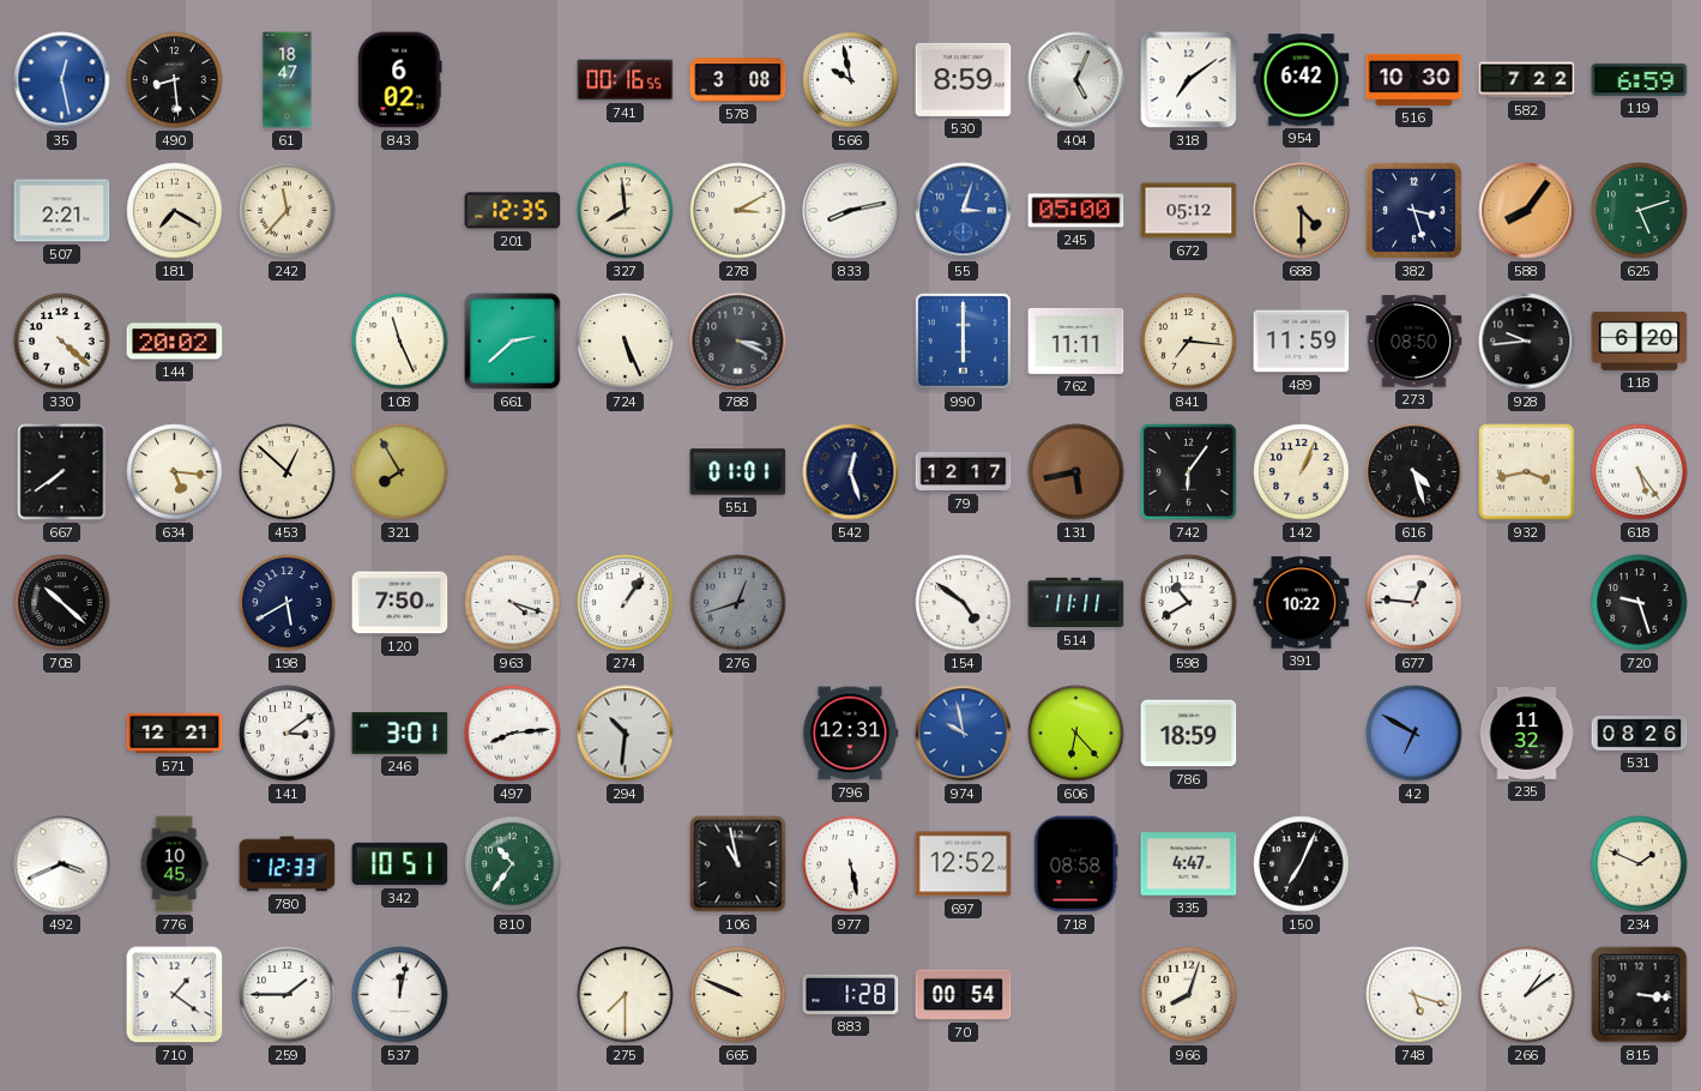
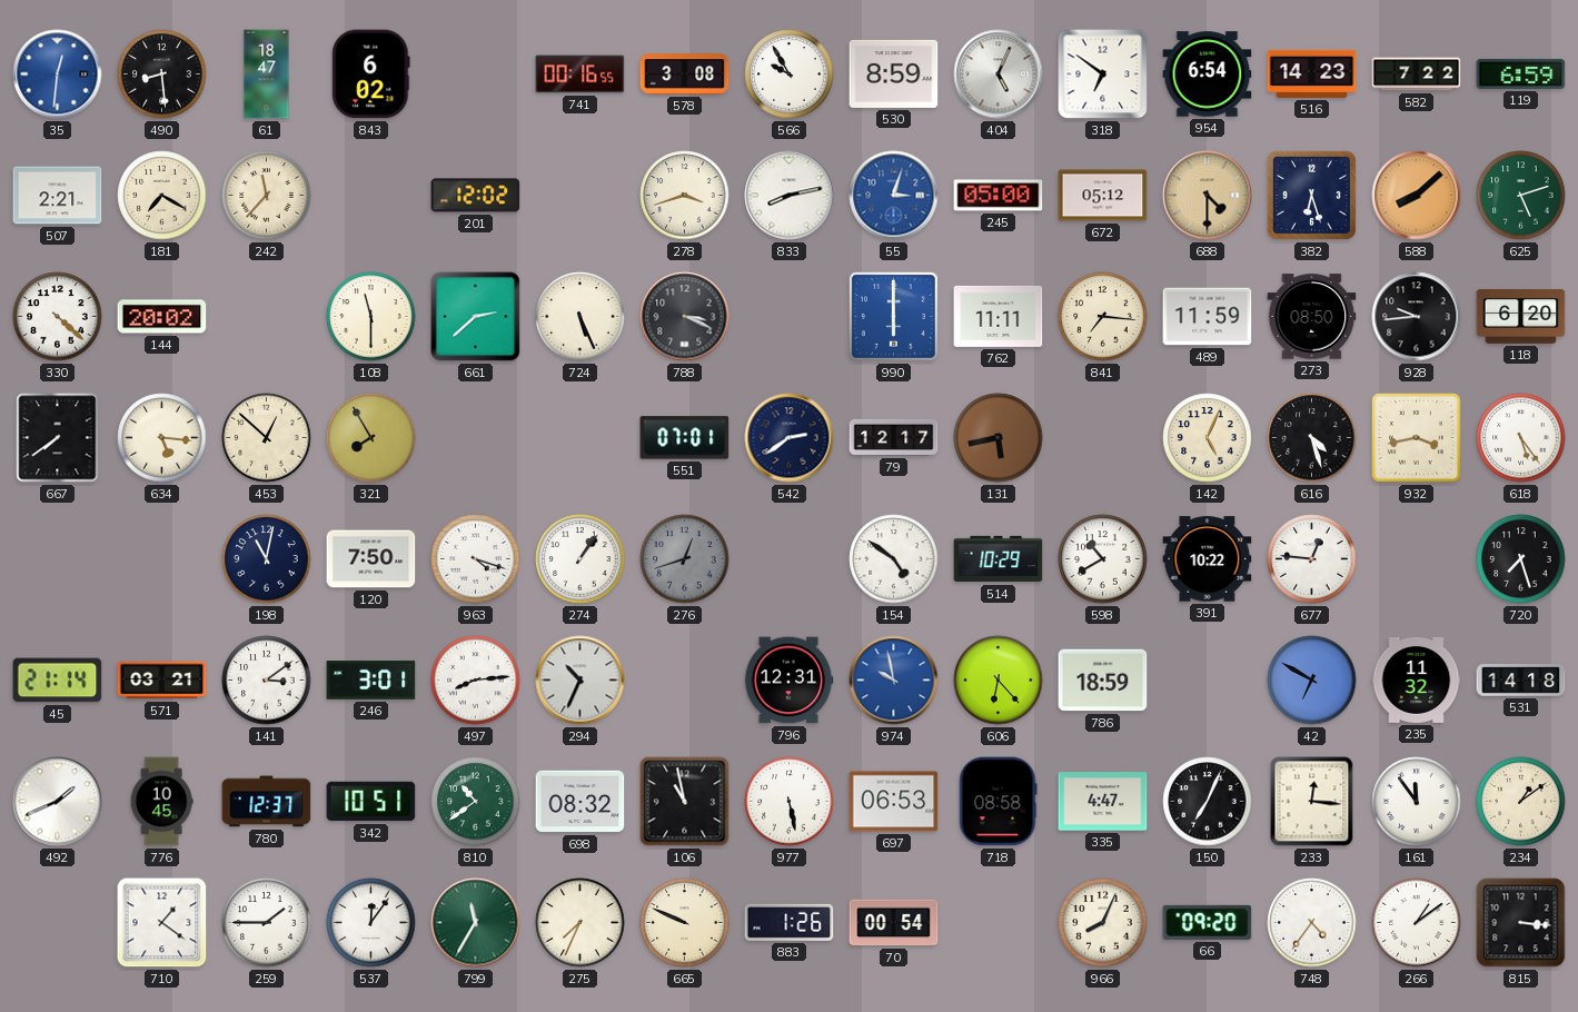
35: 12:28 -> 12:31
566: 9:58 -> 9:55
318: 7:09 -> 6:51
954: 6:42 -> 6:54
516: 10:30 -> 14:23
201: 12:35 -> 12:02
327: 7:59 -> none
278: 3:10 -> 3:42
382: 3:27 -> 6:27
588: 8:06 -> 8:08
108: 11:26 -> 11:30
551: 01:01 -> 07:01
542: 12:27 -> 2:39
742: 6:06 -> none
142: 1:04 -> 5:04
708: 10:22 -> none
198: 5:40 -> 11:02
514: 11:11 -> 10:29
720: 9:27 -> 7:27
45: none -> 21:14
571: 12:21 -> 03:21
294: 10:31 -> 10:34
531: 08:26 -> 14:18
492: 3:41 -> 1:41
780: 12:33 -> 12:37
810: 10:36 -> 10:39
698: none -> 08:32
697: 12:52 -> 06:53
233: none -> 12:16
161: none -> 11:54
234: 1:49 -> 1:09
537: 12:02 -> 12:06
799: none -> 11:35
275: 7:30 -> 7:34
883: 1:28 -> 1:26
966: 8:03 -> 8:04
66: none -> 09:20
748: 5:18 -> 4:36
